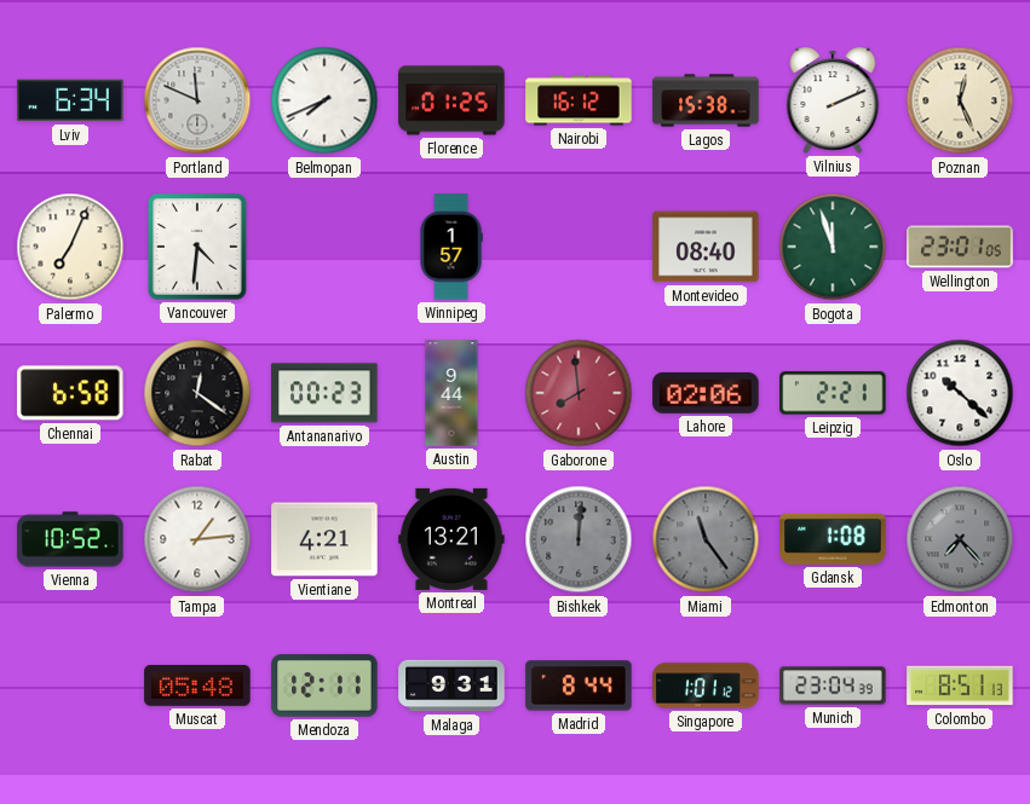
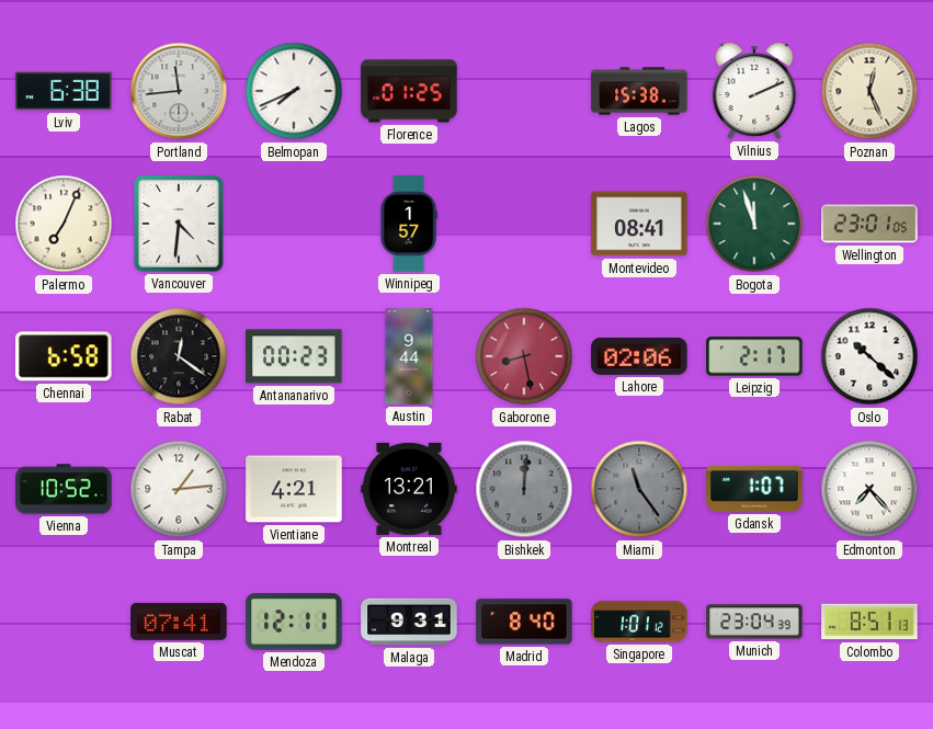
Lviv: 6:34 -> 6:38
Portland: 11:49 -> 11:44
Nairobi: 16:12 -> none
Montevideo: 08:40 -> 08:41
Gaborone: 7:59 -> 8:28
Leipzig: 2:21 -> 2:17
Gdansk: 1:08 -> 1:07
Edmonton dial: grey -> white
Muscat: 05:48 -> 07:41
Madrid: 8:44 -> 8:40
